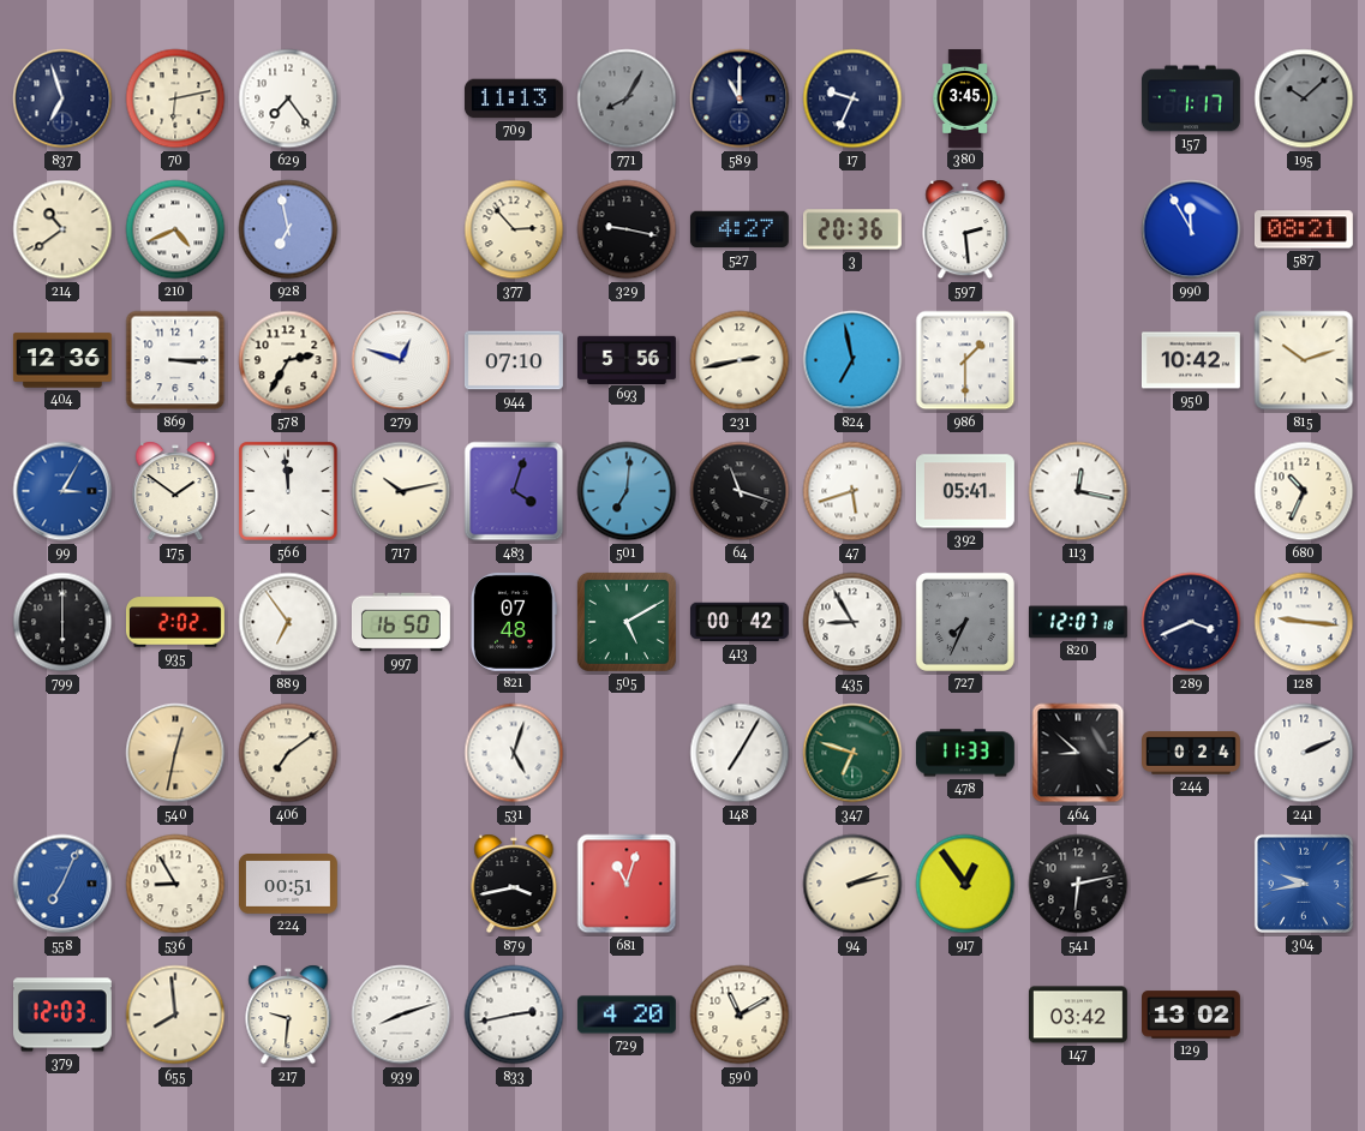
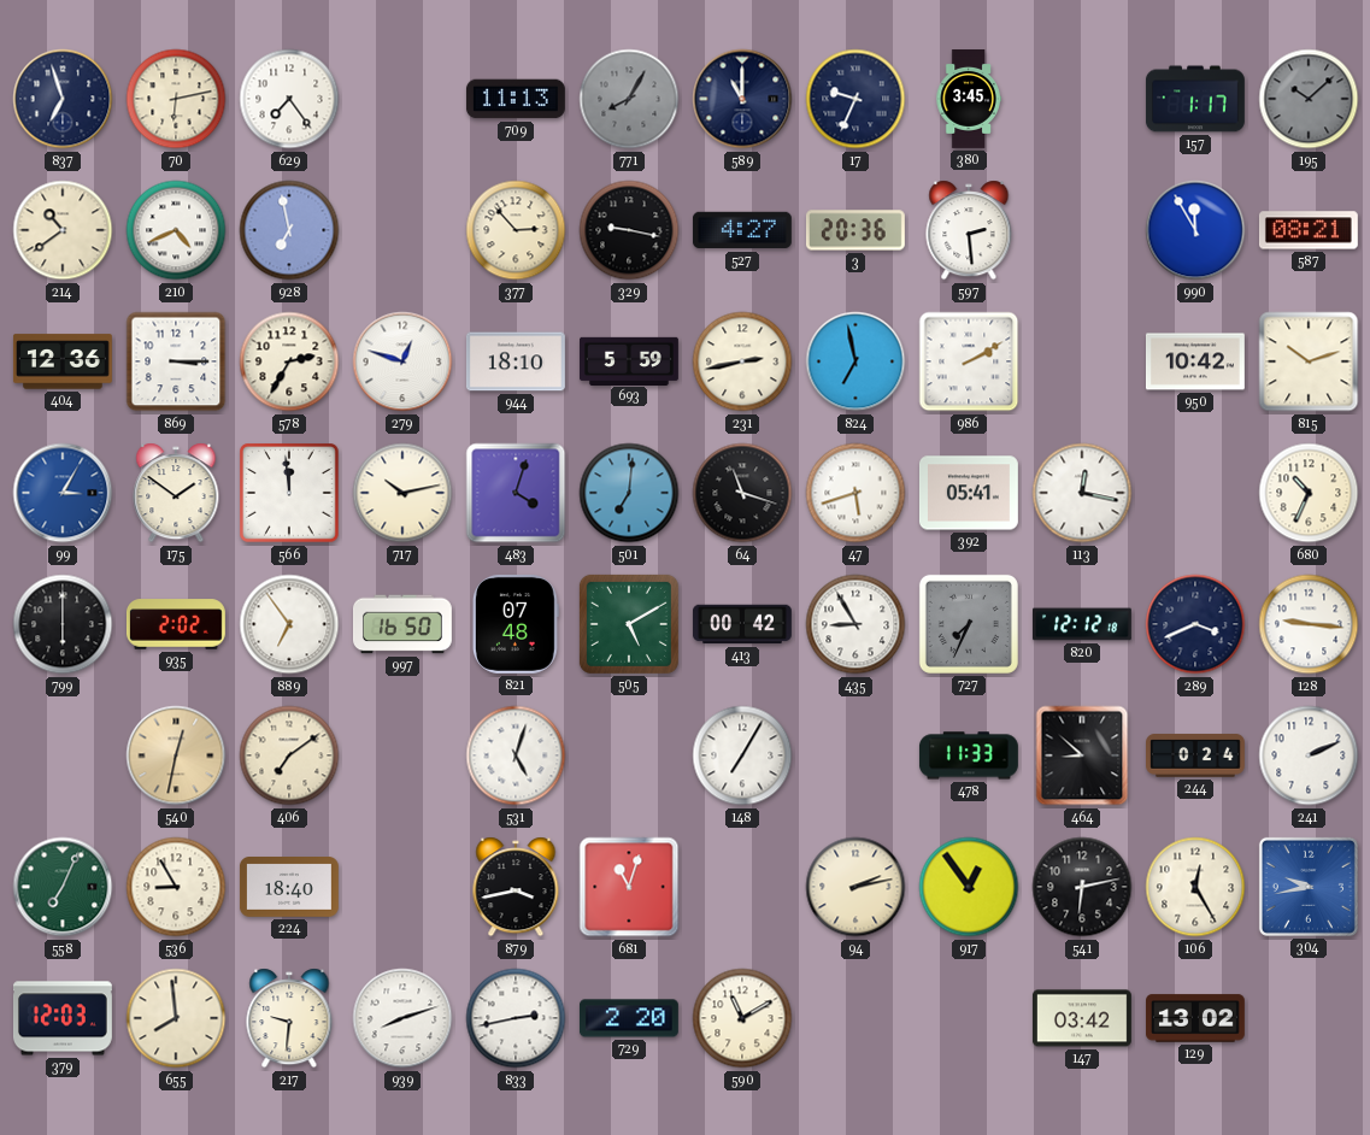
944: 07:10 -> 18:10
693: 5:56 -> 5:59
986: 1:30 -> 2:10
820: 12:07 -> 12:12
347: 6:48 -> none
558 dial: blue -> green
224: 00:51 -> 18:40
106: none -> 12:25
729: 4:20 -> 2:20
